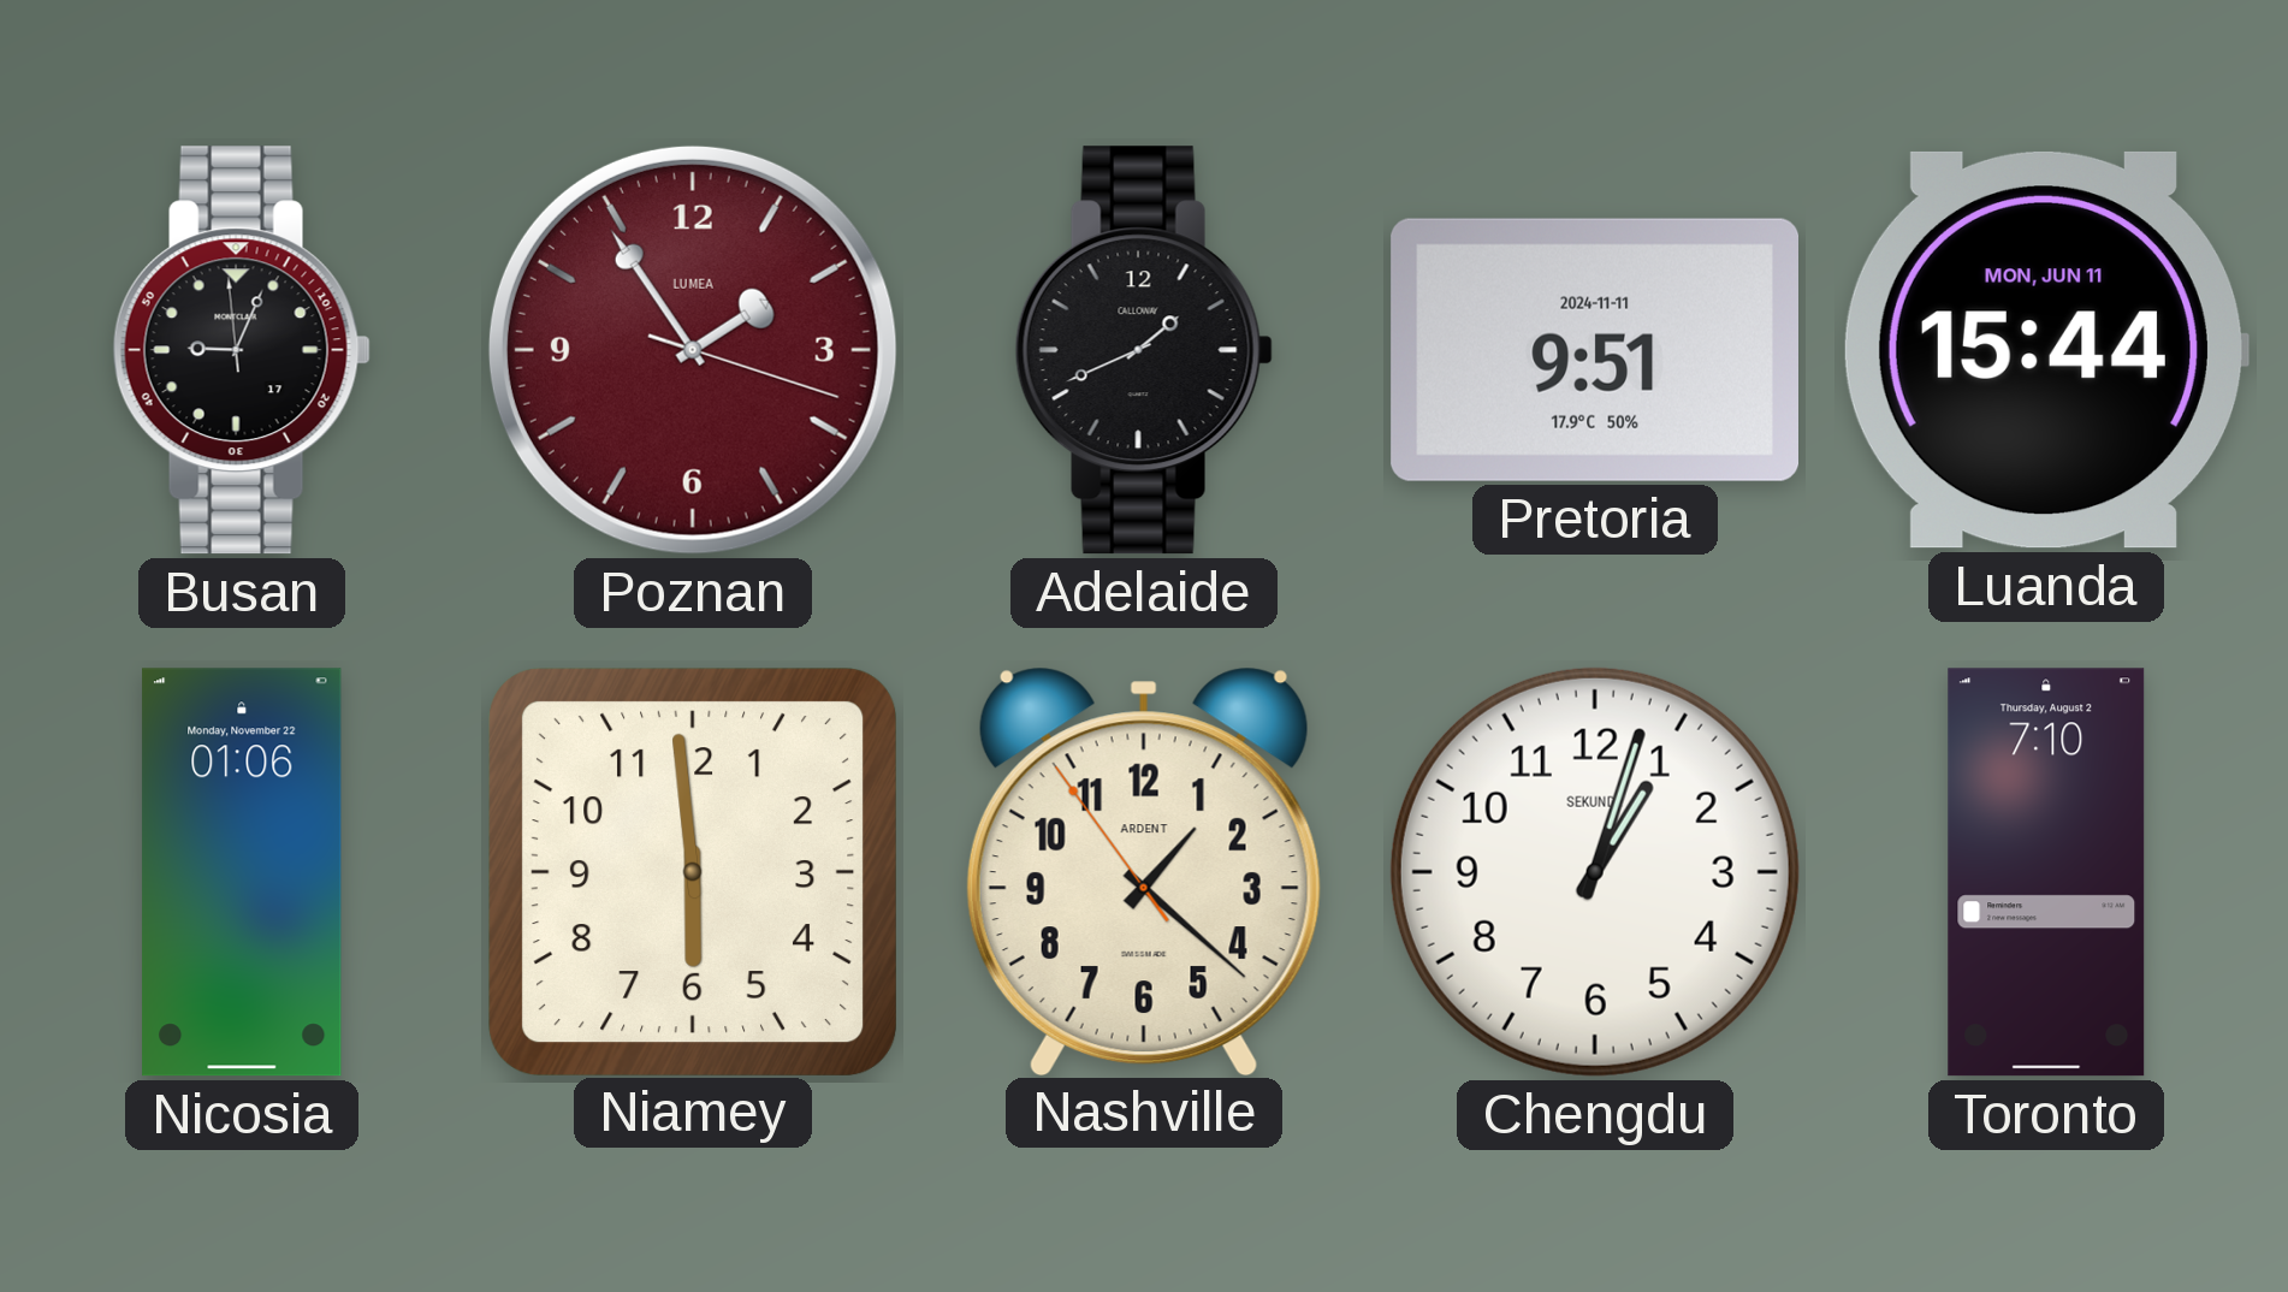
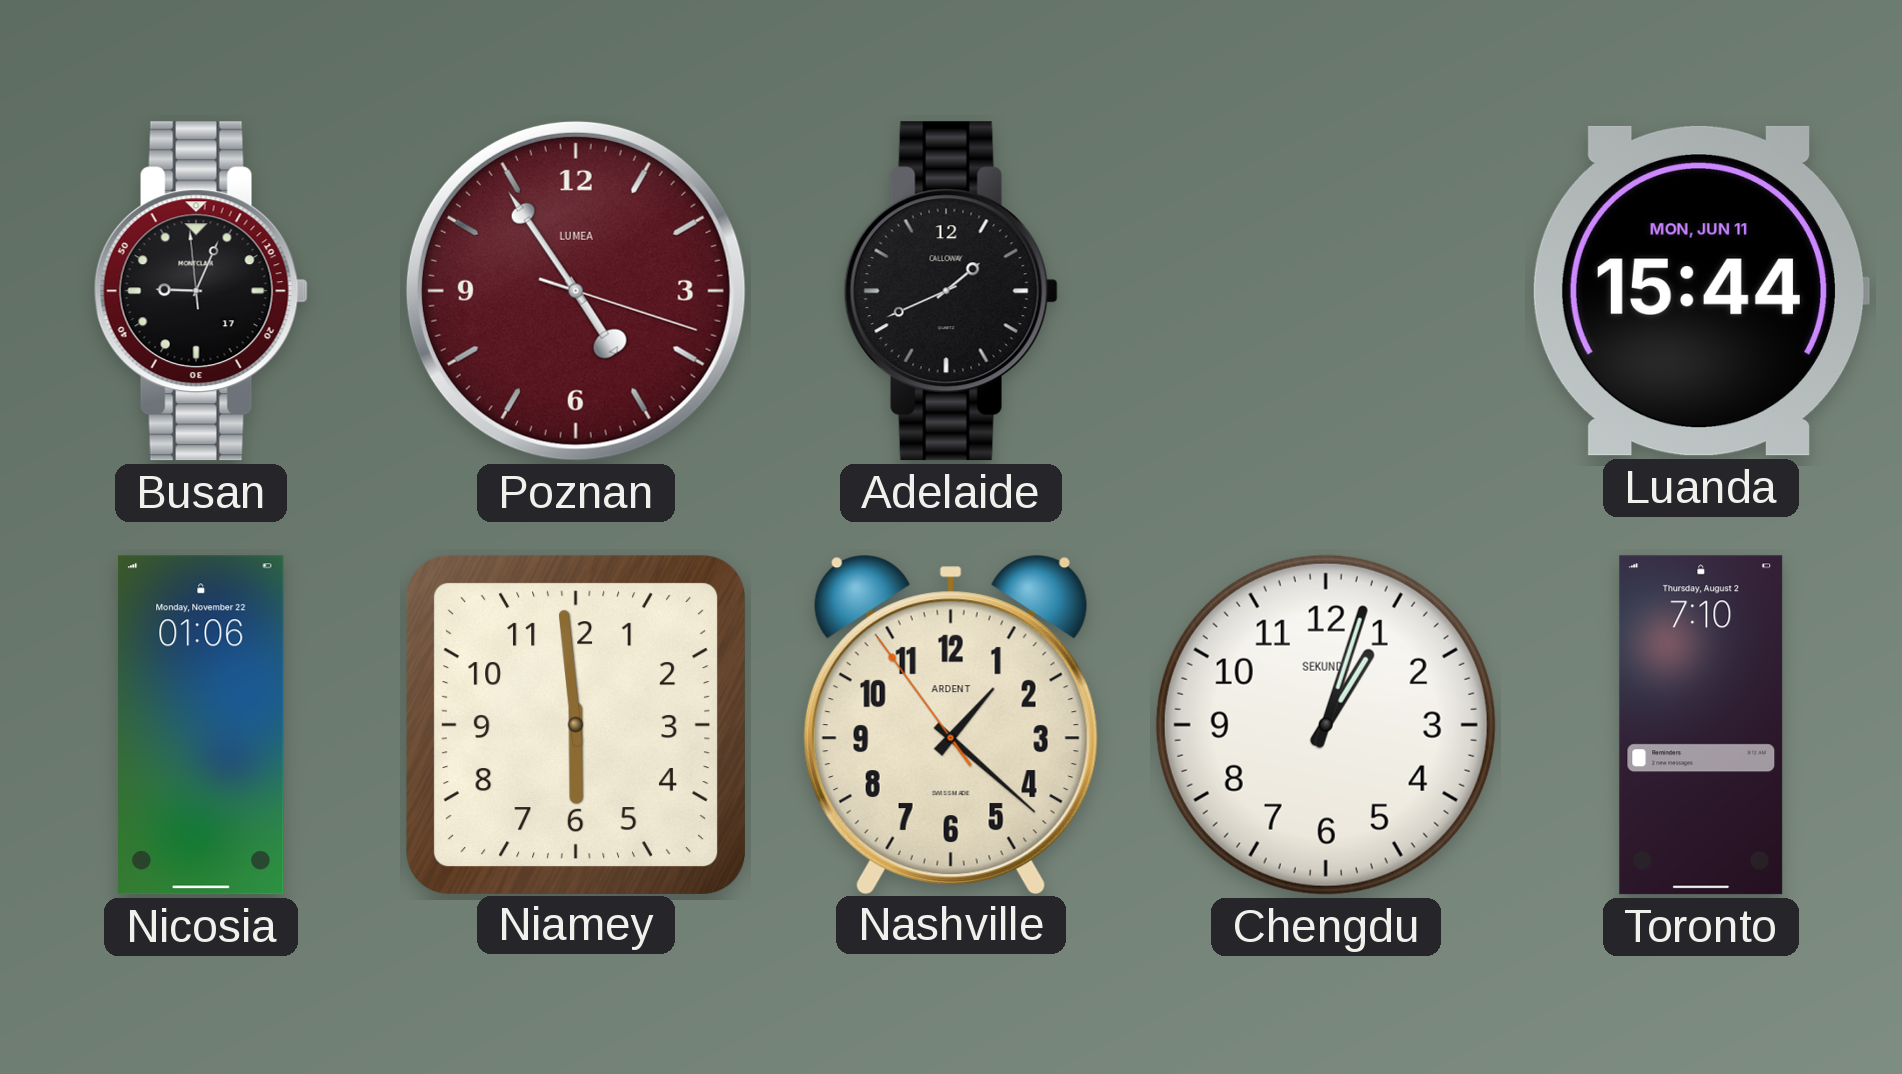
Poznan: 1:54 -> 4:54
Pretoria: 9:51 -> none
